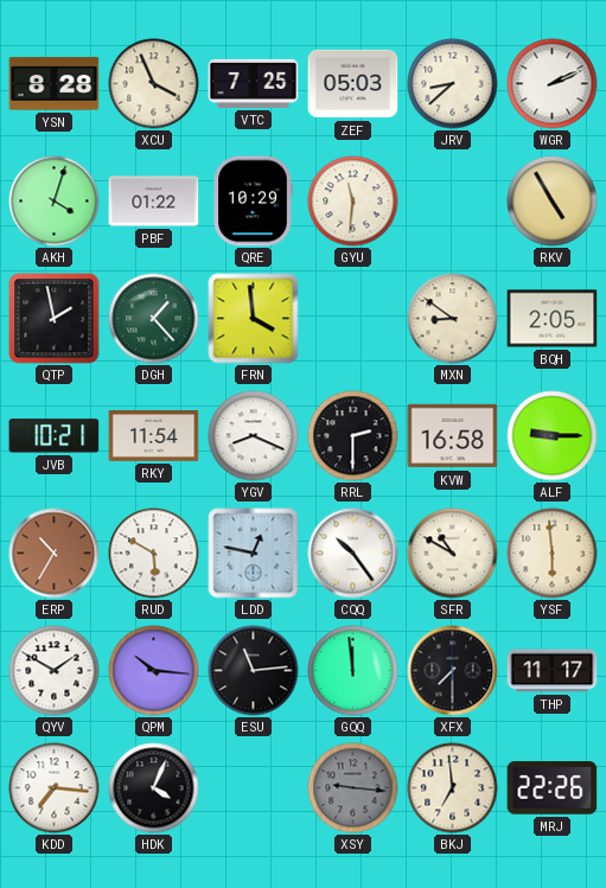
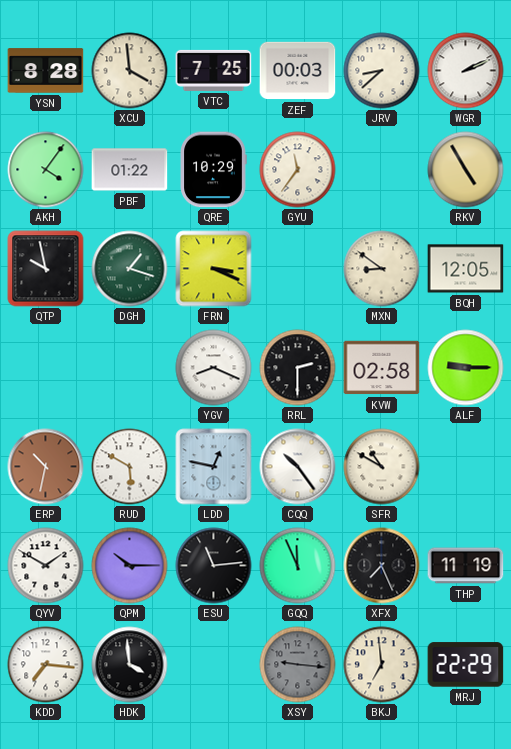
XCU: 3:56 -> 3:59
ZEF: 05:03 -> 00:03
AKH: 4:03 -> 4:06
GYU: 11:31 -> 11:36
QTP: 1:58 -> 9:58
DGH: 1:23 -> 1:18
FRN: 3:59 -> 3:19
BQH: 2:05 -> 12:05
JVB: 10:21 -> none
RKY: 11:54 -> none
KVW: 16:58 -> 02:58
ERP: 10:35 -> 10:32
YSF: 5:59 -> none
QPM: 10:16 -> 10:15
GQQ: 11:59 -> 11:56
XFX: 7:30 -> 7:26
THP: 11:17 -> 11:19
HDK: 4:04 -> 3:59
MRJ: 22:26 -> 22:29
